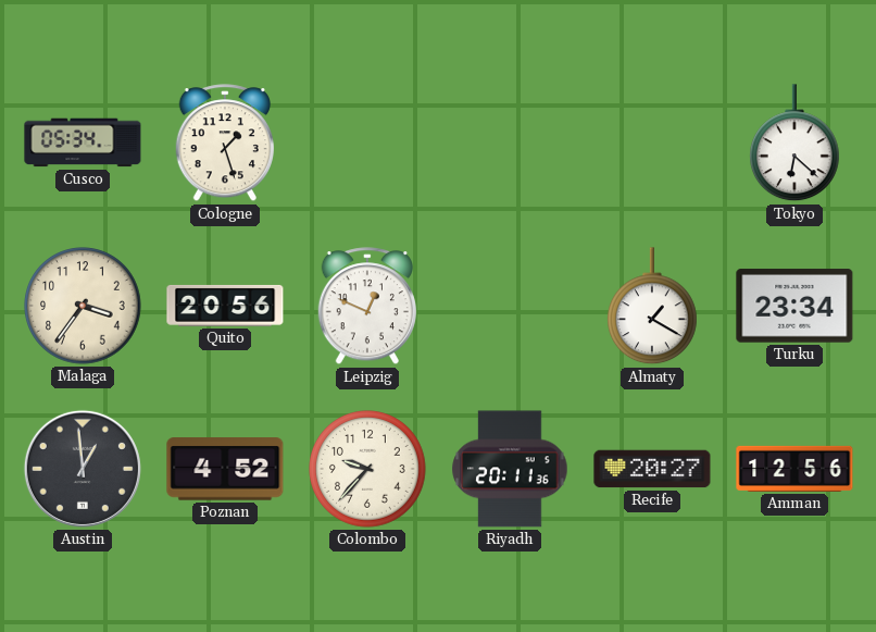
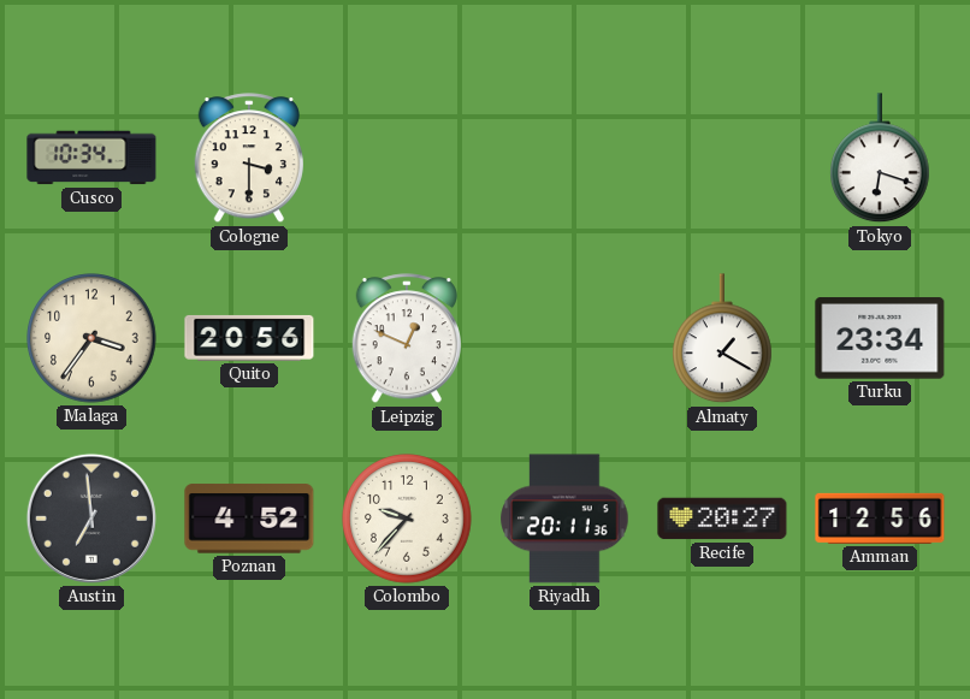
Cusco: 05:34 -> 10:34
Cologne: 1:27 -> 3:30
Tokyo: 6:22 -> 6:18
Austin: 12:59 -> 6:59
